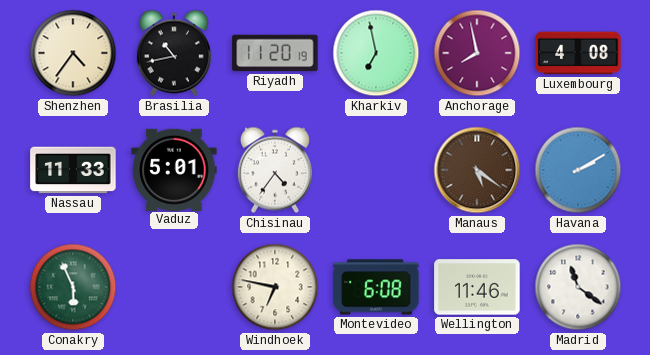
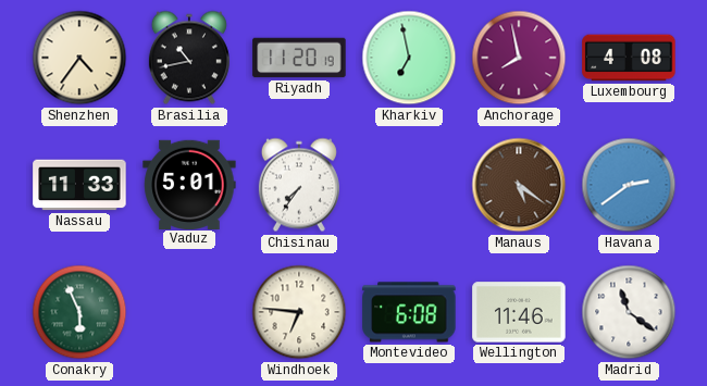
Chisinau: 4:36 -> 7:36
Havana: 2:10 -> 2:39
Windhoek: 6:47 -> 6:46
